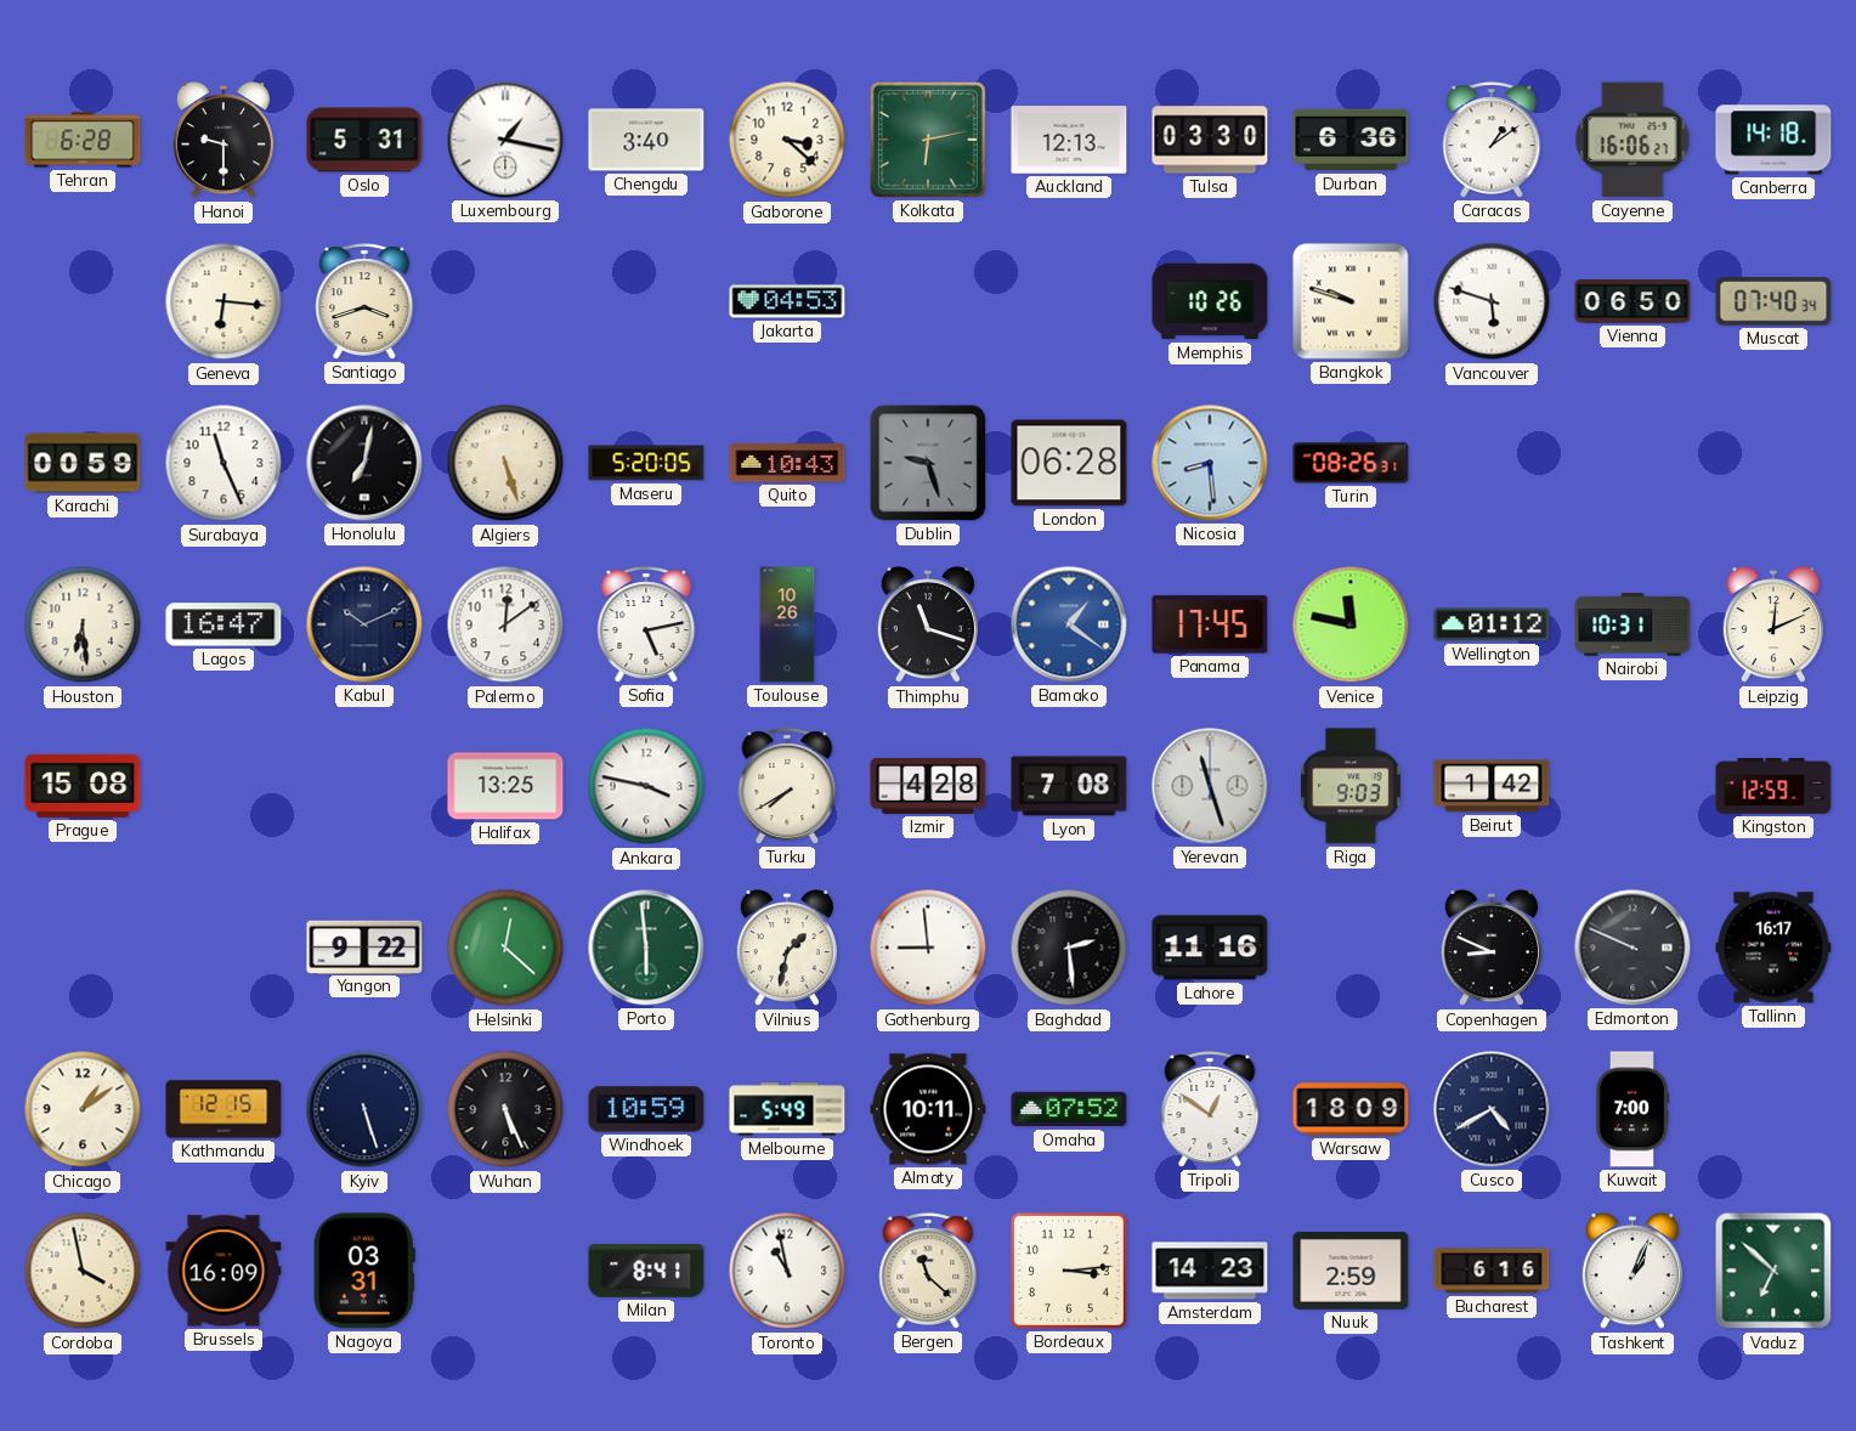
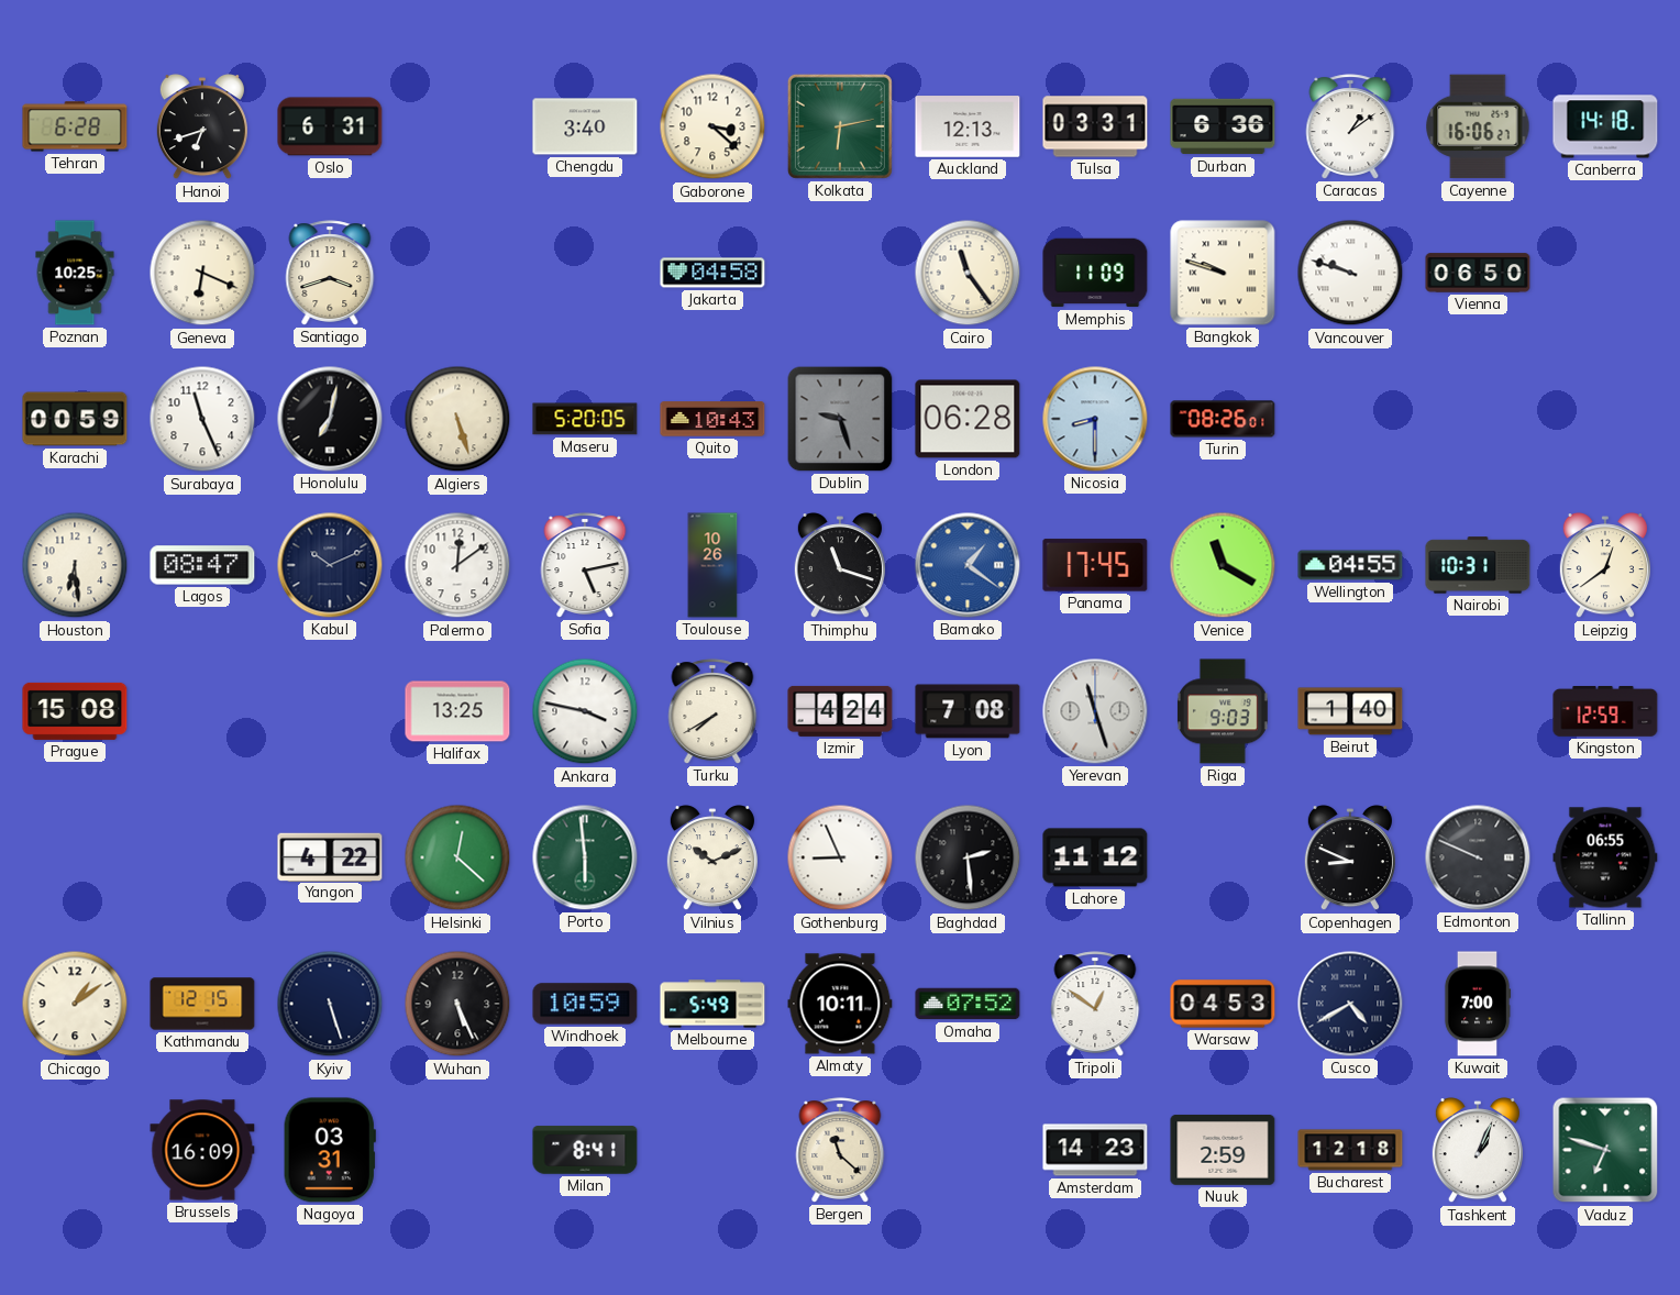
Hanoi: 9:30 -> 6:42
Oslo: 5:31 -> 6:31
Luxembourg: 1:17 -> none
Tulsa: 03:30 -> 03:31
Poznan: none -> 10:25
Geneva: 6:16 -> 6:19
Jakarta: 04:53 -> 04:58
Cairo: none -> 11:24
Memphis: 10:26 -> 11:09
Vancouver: 5:48 -> 9:48
Muscat: 07:40 -> none
Nicosia: 8:29 -> 8:30
Turin: 08:26:31 -> 08:26:01
Lagos: 16:47 -> 08:47
Venice: 11:47 -> 11:20
Wellington: 01:12 -> 04:55
Leipzig: 12:11 -> 12:39
Izmir: 4:28 -> 4:24
Beirut: 1:42 -> 1:40
Yangon: 9:22 -> 4:22
Vilnius: 1:32 -> 10:11
Gothenburg: 8:59 -> 8:56
Lahore: 11:16 -> 11:12
Tallinn: 16:17 -> 06:55
Warsaw: 18:09 -> 04:53
Cordoba: 3:58 -> none
Toronto: 10:58 -> none
Bordeaux: 3:14 -> none
Bucharest: 6:16 -> 12:18
Vaduz: 6:52 -> 6:48
